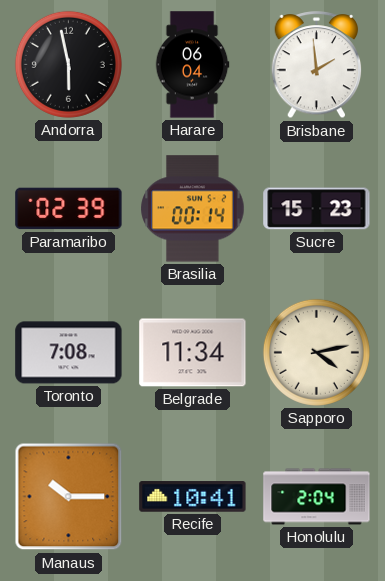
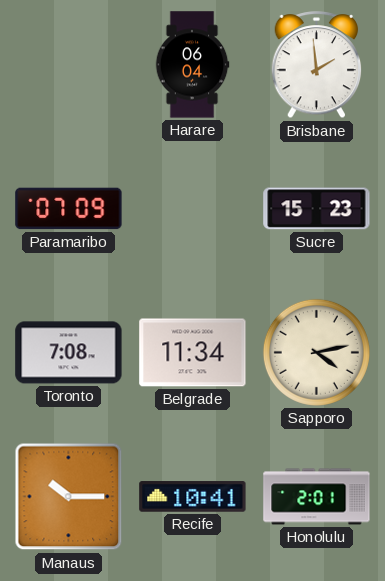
Andorra: 5:58 -> none
Paramaribo: 02:39 -> 07:09
Brasilia: 00:14 -> none
Honolulu: 2:04 -> 2:01
